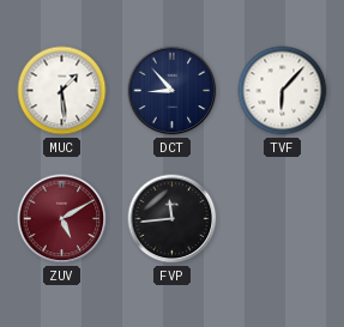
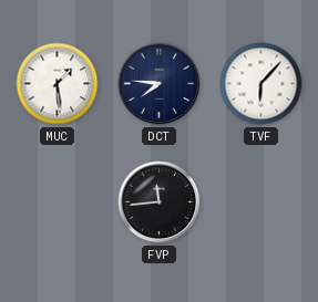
DCT: 8:53 -> 7:46
ZUV: 5:10 -> none
